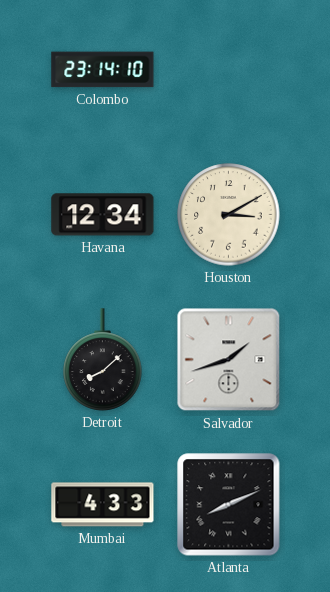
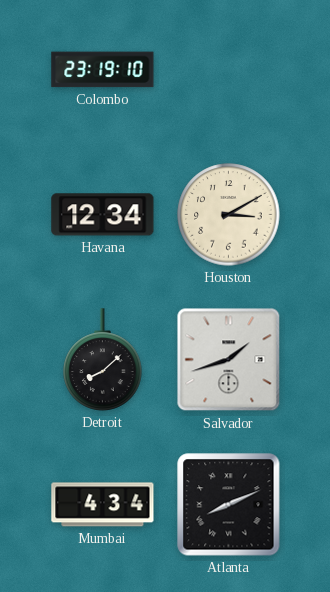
Colombo: 23:14 -> 23:19
Mumbai: 4:33 -> 4:34
